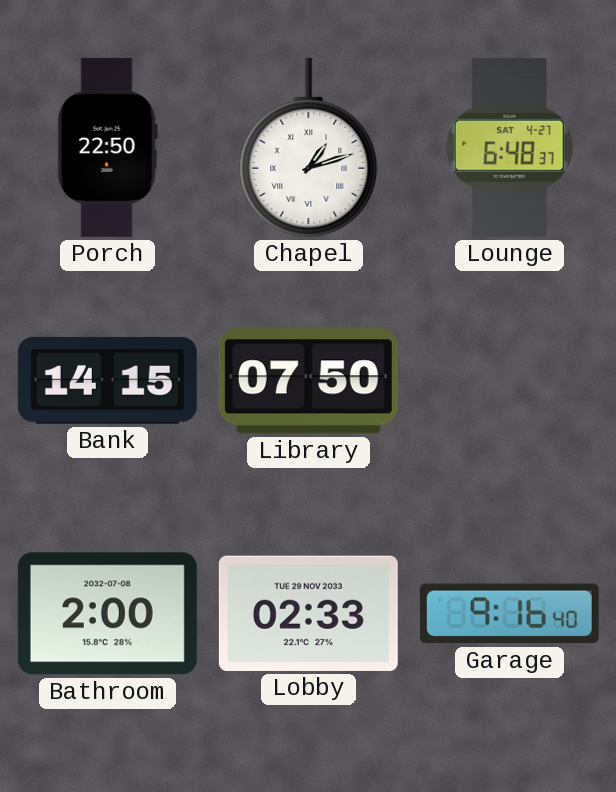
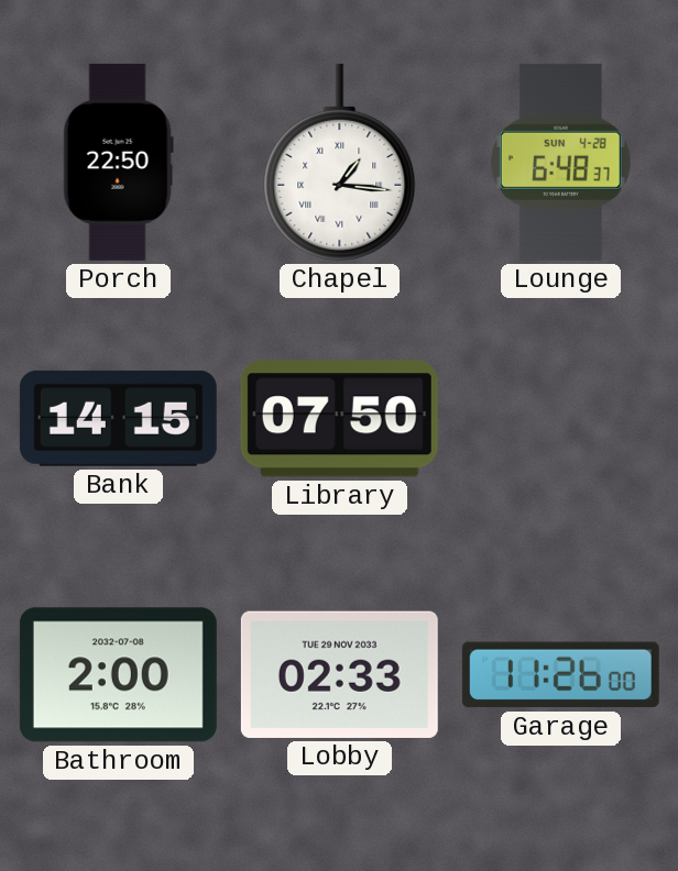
Chapel: 1:12 -> 1:16
Lounge date: SAT 4-27 -> SUN 4-28
Garage: 9:16 -> 11:26
